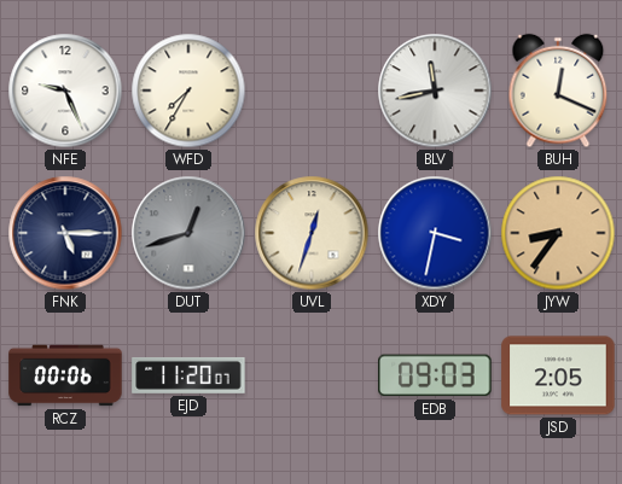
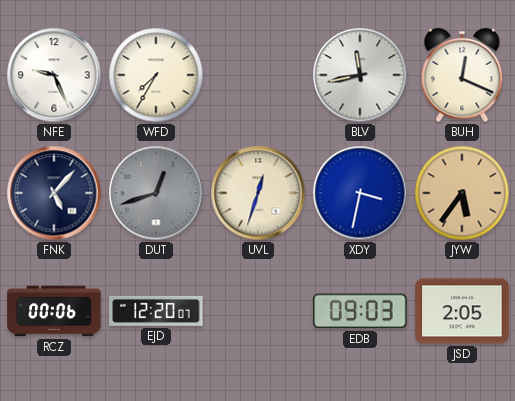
FNK: 5:15 -> 5:07
JYW: 8:36 -> 5:36
EJD: 11:20 -> 12:20
